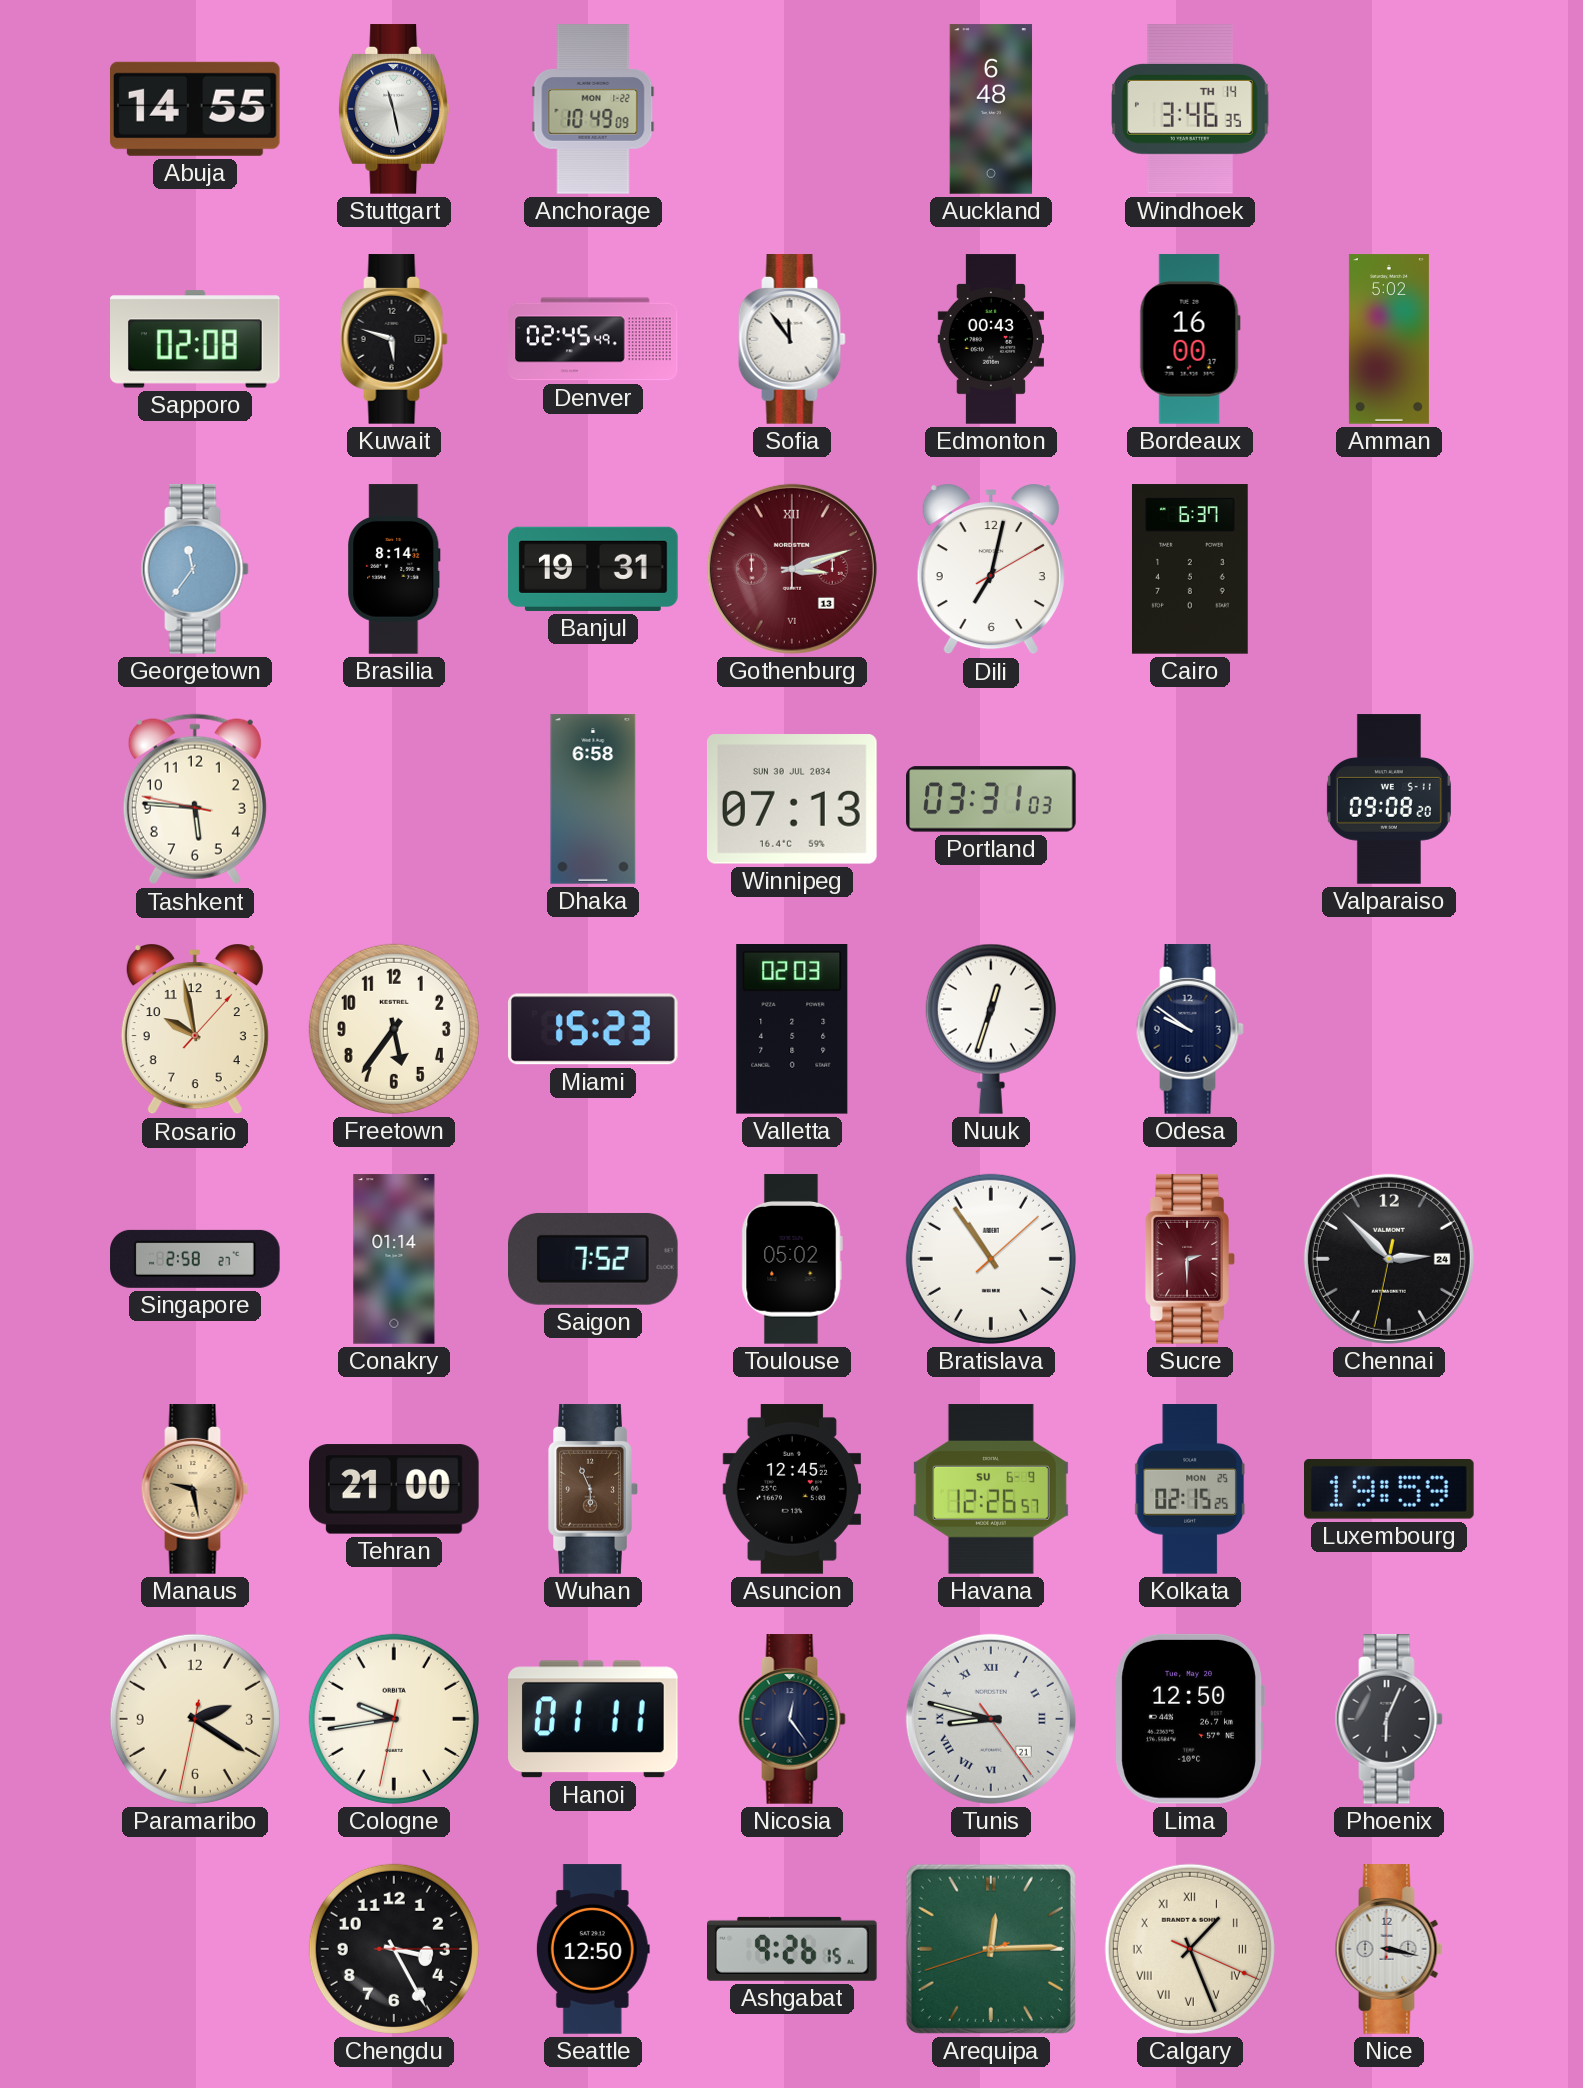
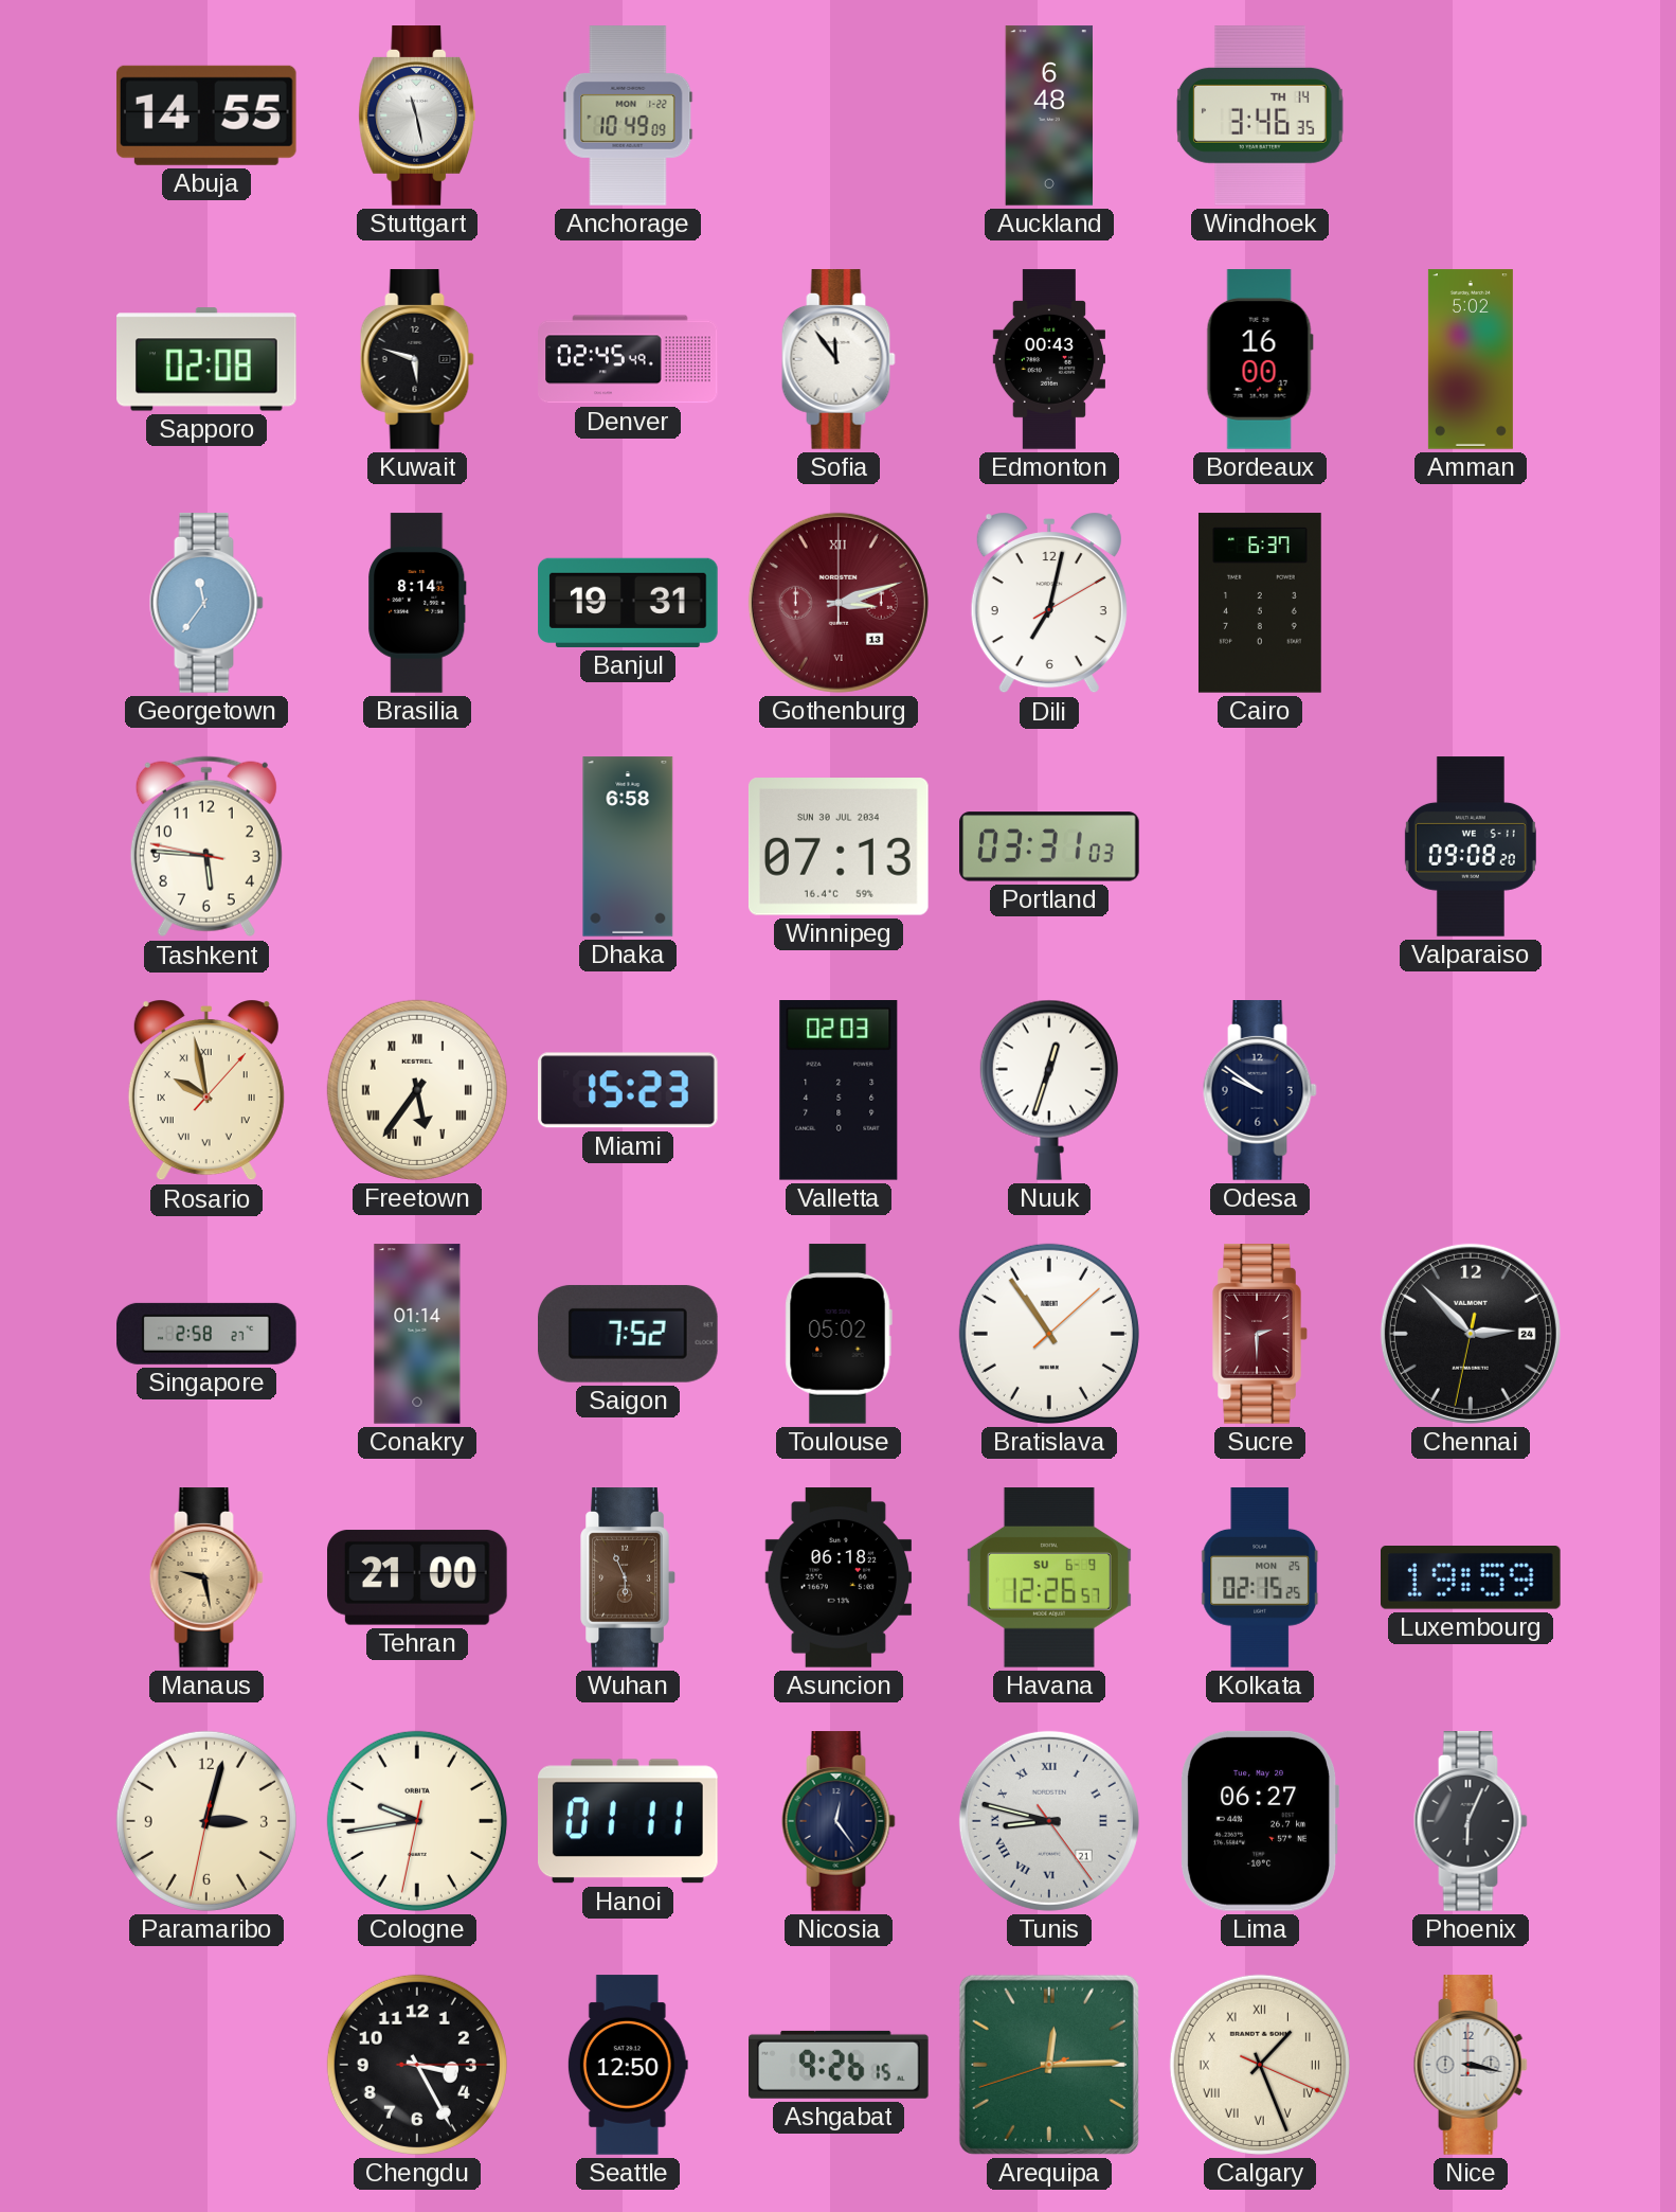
Rosario numerals: Arabic -> Roman
Freetown numerals: Arabic -> Roman
Asuncion: 12:45 -> 06:18
Paramaribo: 2:20 -> 3:02
Lima: 12:50 -> 06:27
